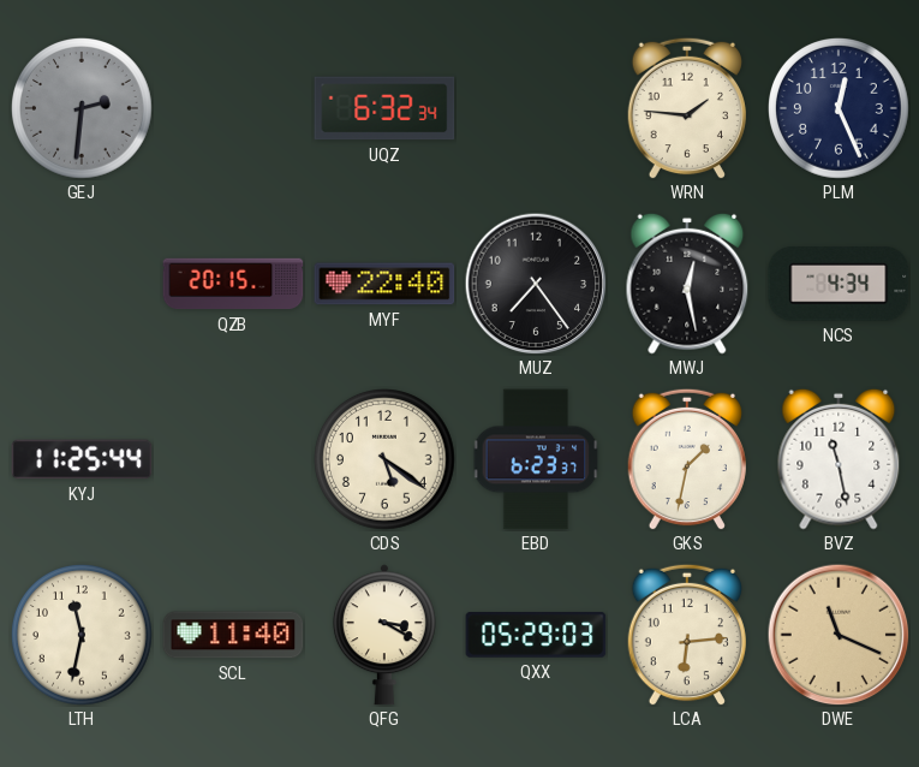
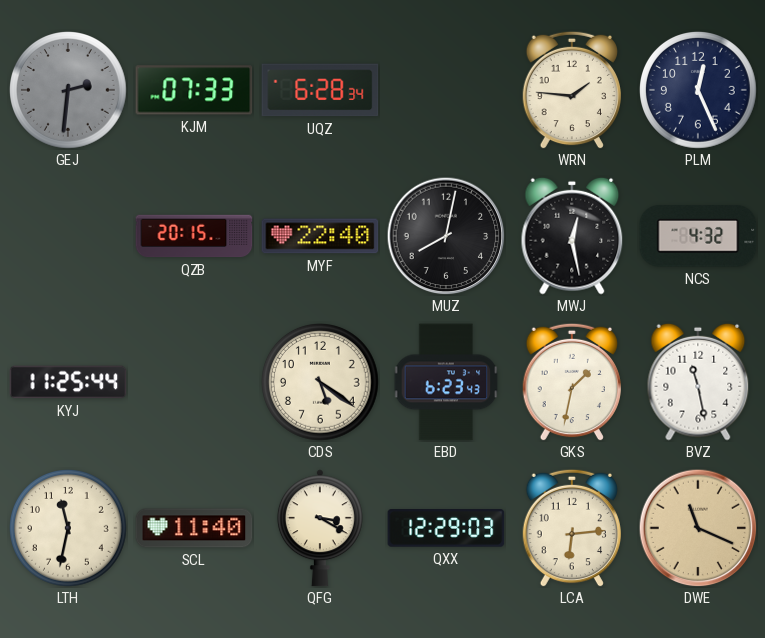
KJM: none -> 07:33
UQZ: 6:32 -> 6:28
MUZ: 7:24 -> 8:02
NCS: 4:34 -> 4:32
EBD: 6:23:37 -> 6:23:43
QXX: 05:29 -> 12:29
